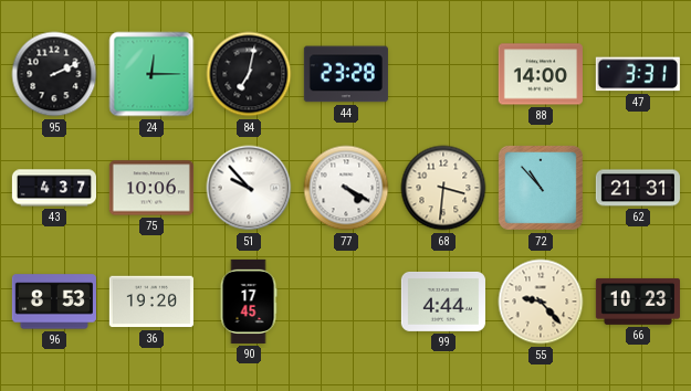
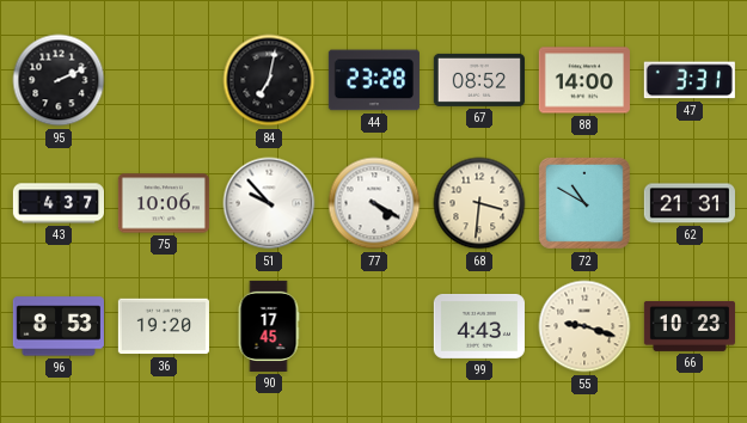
24: 12:15 -> none
67: none -> 08:52
72: 10:53 -> 10:50
99: 4:44 -> 4:43
55: 9:23 -> 9:18
